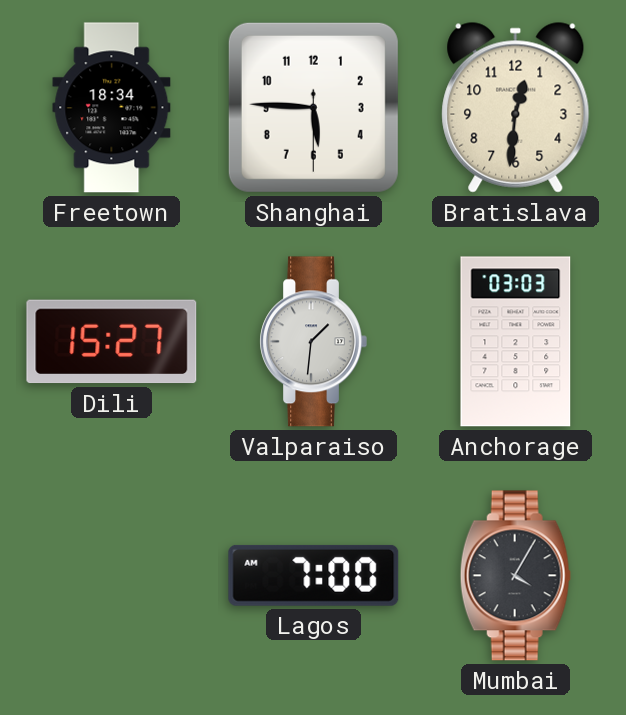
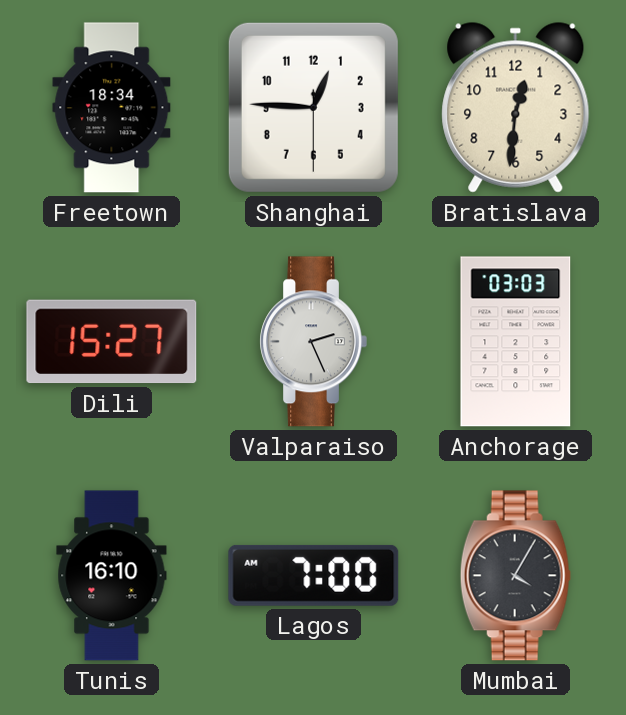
Shanghai: 5:45 -> 12:45
Valparaiso: 1:31 -> 2:26
Tunis: none -> 16:10
